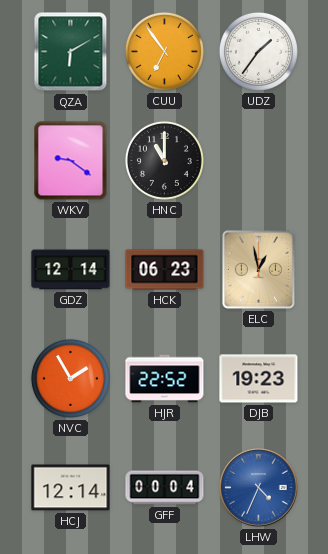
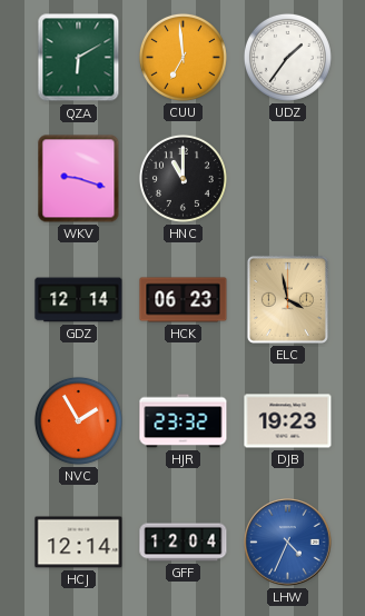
CUU: 6:54 -> 6:59
WKV: 9:21 -> 9:18
ELC: 12:58 -> 3:58
HJR: 22:52 -> 23:32
GFF: 00:04 -> 12:04
